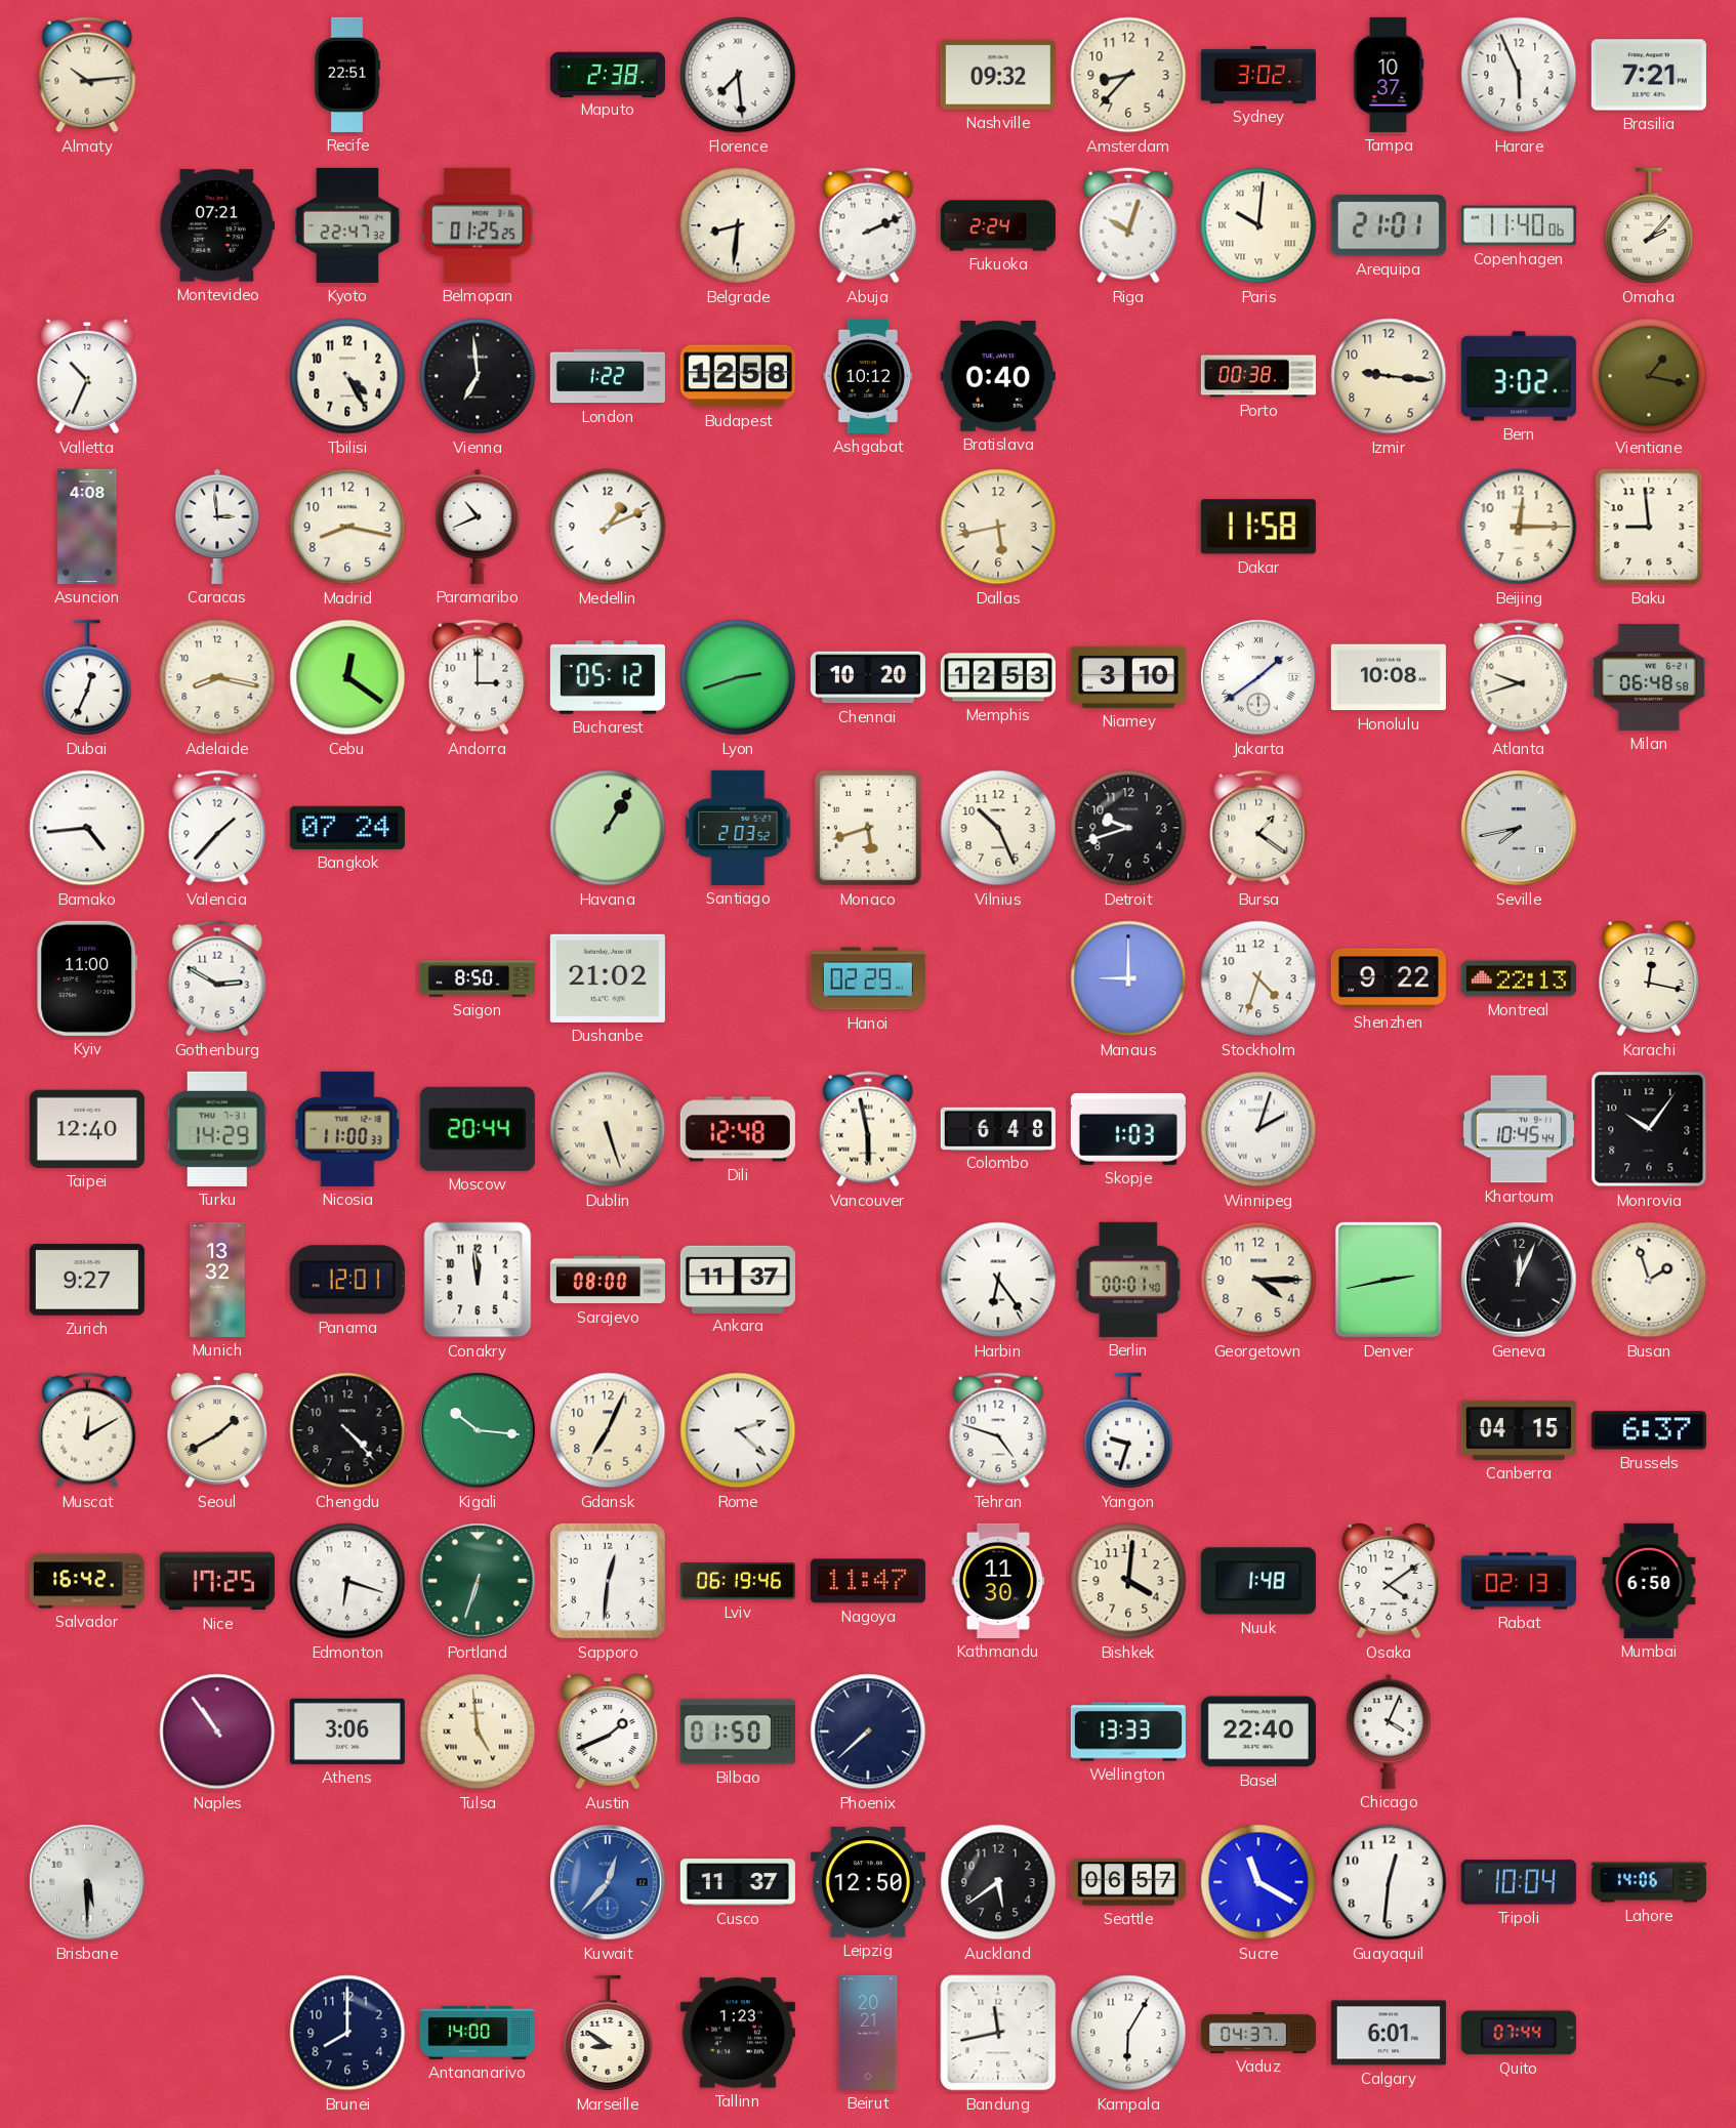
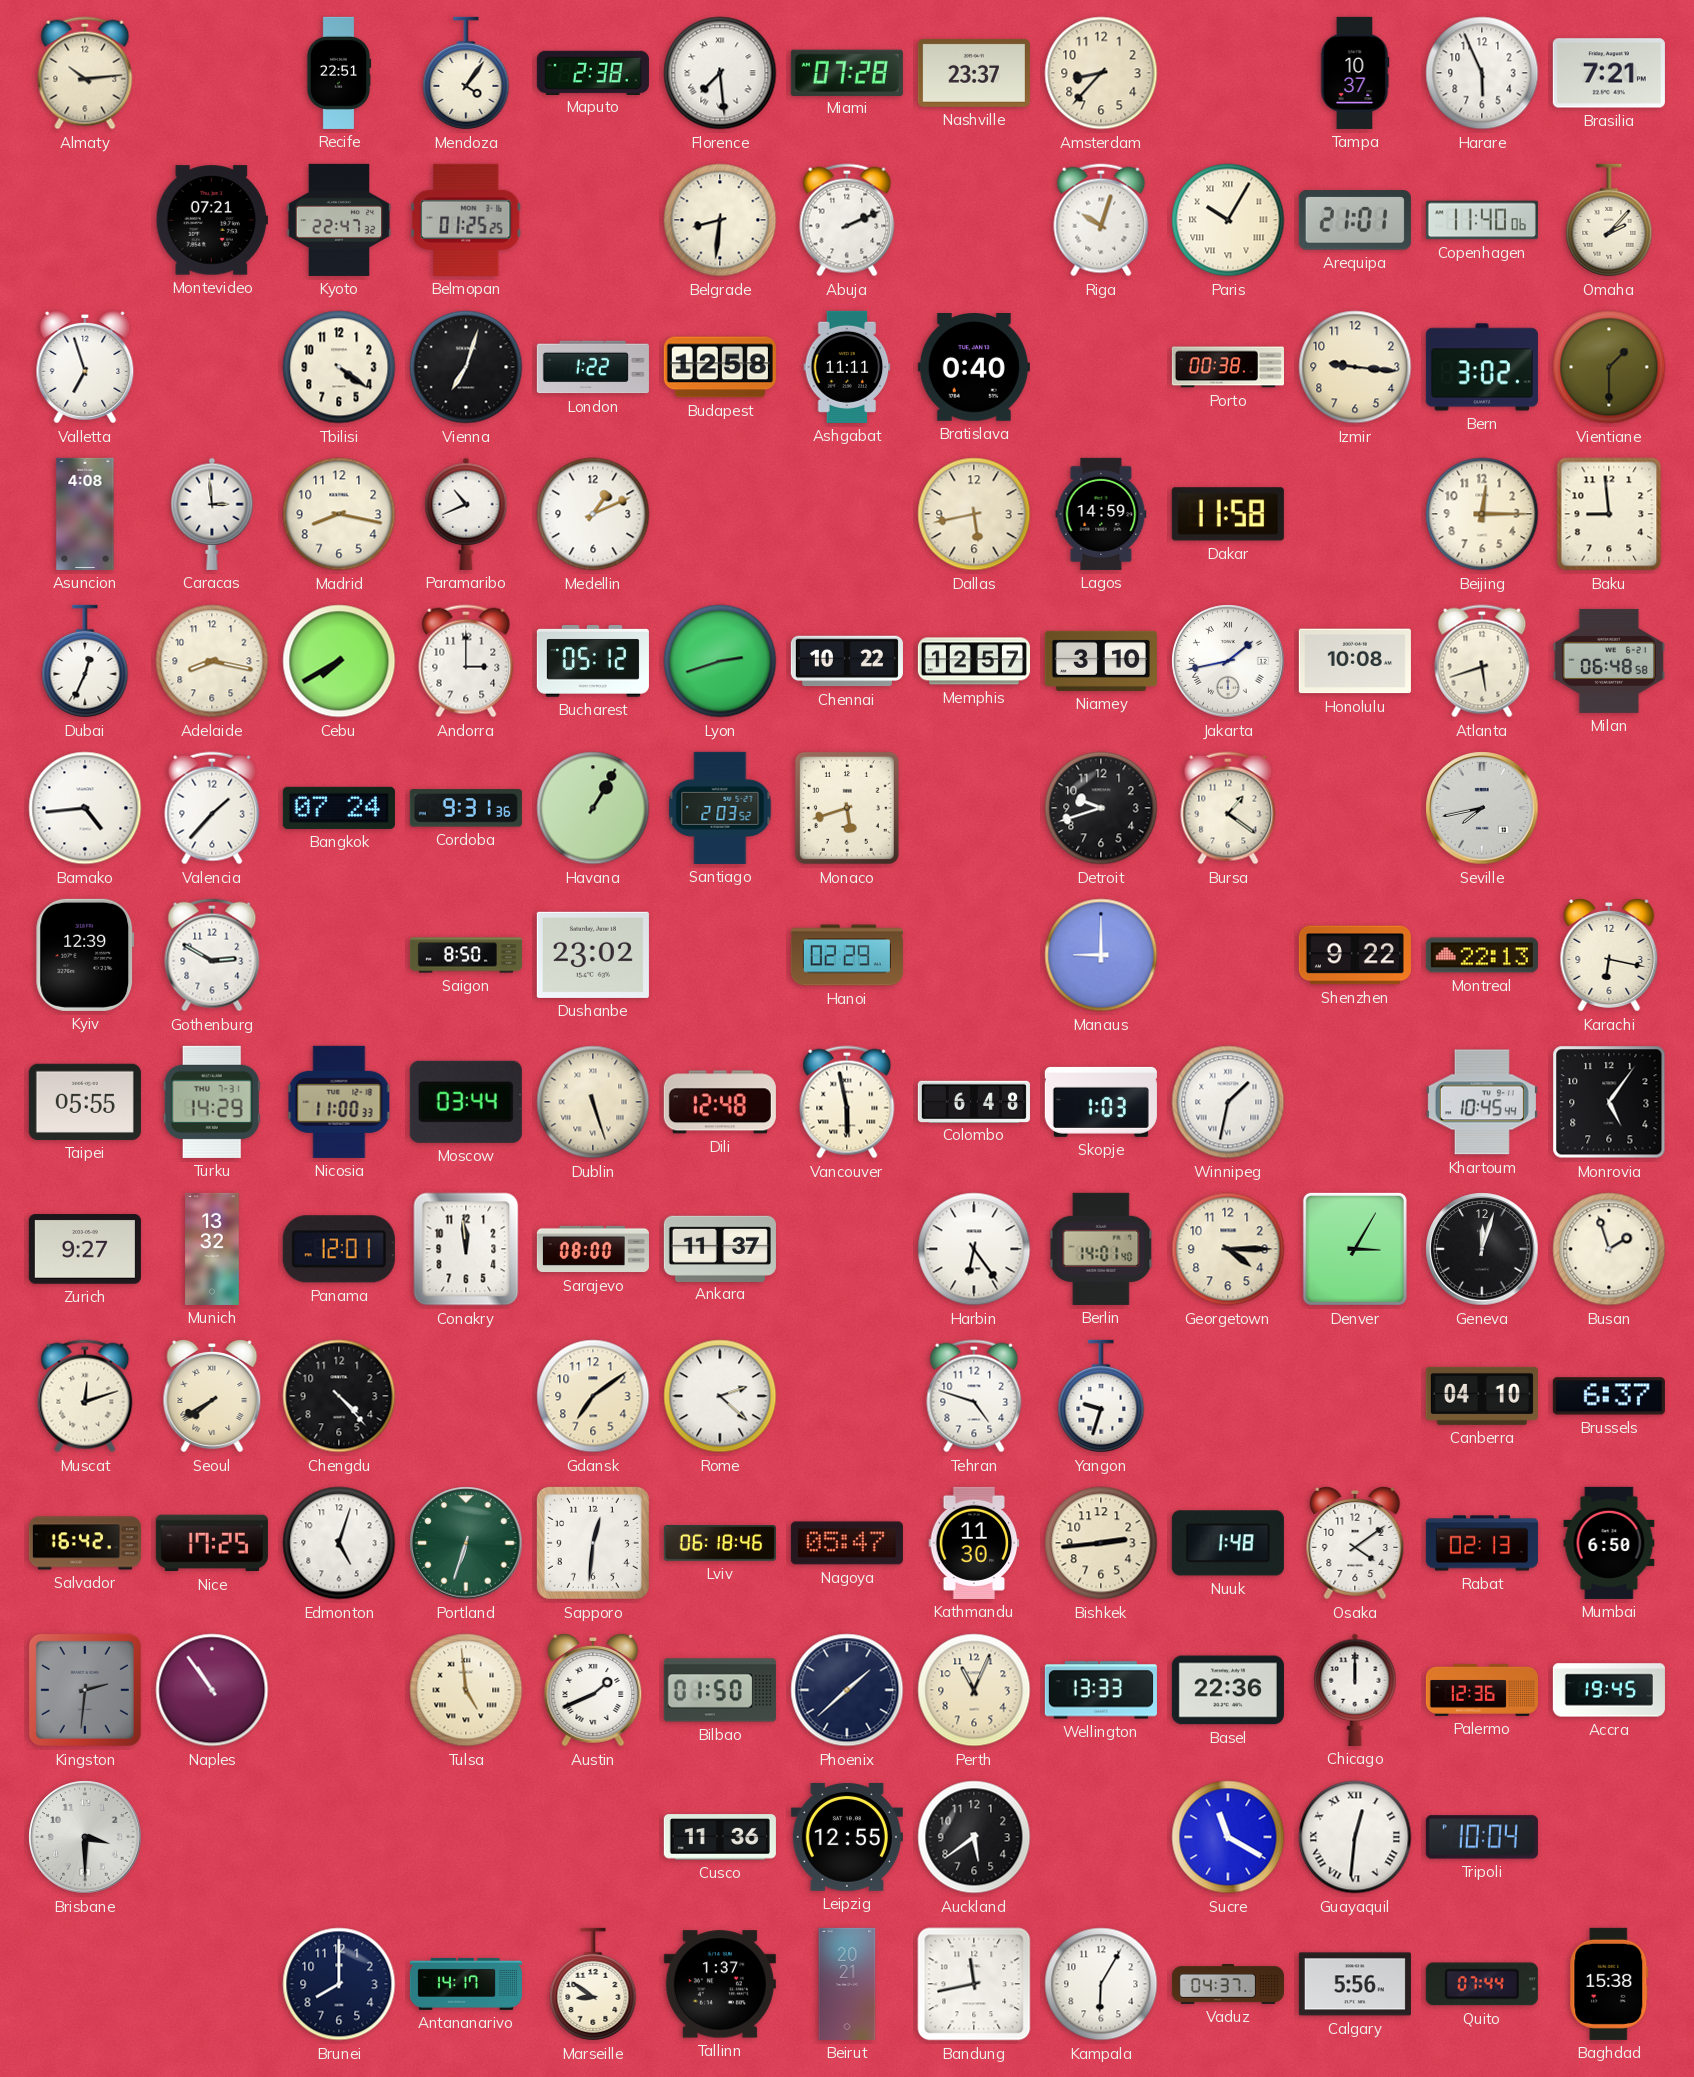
Mendoza: none -> 4:06
Miami: none -> 07:28
Nashville: 09:32 -> 23:37
Sydney: 3:02 -> none
Fukuoka: 2:24 -> none
Paris: 10:01 -> 10:05
Valletta: 10:34 -> 6:57
Tbilisi: 4:25 -> 4:21
Vienna: 6:59 -> 7:03
Ashgabat: 10:12 -> 11:11
Vientiane: 1:17 -> 1:30
Lagos: none -> 14:59
Cebu: 12:21 -> 7:40
Chennai: 10:20 -> 10:22
Memphis: 12:53 -> 12:57
Jakarta: 1:39 -> 1:43
Atlanta: 9:42 -> 5:42
Cordoba: none -> 9:31
Vilnius: 10:26 -> none
Kyiv: 11:00 -> 12:39
Dushanbe: 21:02 -> 23:02
Stockholm: 4:33 -> none
Karachi: 12:17 -> 6:17
Taipei: 12:40 -> 05:55
Moscow: 20:44 -> 03:44
Winnipeg: 2:03 -> 1:32
Monrovia: 10:06 -> 5:06
Berlin: 00:01 -> 14:01
Denver: 2:43 -> 3:05
Geneva: 12:04 -> 12:03
Muscat: 12:10 -> 12:12
Seoul: 1:40 -> 7:40
Kigali: 10:16 -> none
Gdansk: 7:04 -> 7:09
Canberra: 04:15 -> 04:10
Edmonton: 6:18 -> 5:03
Lviv: 06:19 -> 06:18
Nagoya: 11:47 -> 05:47
Bishkek: 4:01 -> 2:44
Kingston: none -> 2:31
Athens: 3:06 -> none
Phoenix: 7:38 -> 1:38
Perth: none -> 11:04
Basel: 22:40 -> 22:36
Chicago: 4:04 -> 12:00
Palermo: none -> 12:36
Accra: none -> 19:45
Brisbane: 5:30 -> 3:30
Kuwait: 12:37 -> none
Cusco: 11:37 -> 11:36
Leipzig: 12:50 -> 12:55
Seattle: 06:57 -> none
Guayaquil numerals: Arabic -> Roman
Lahore: 14:06 -> none
Antananarivo: 14:00 -> 14:17
Tallinn: 1:23 -> 1:37
Calgary: 6:01 -> 5:56
Baghdad: none -> 15:38
